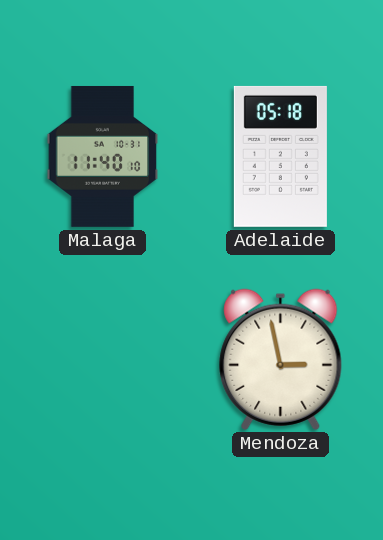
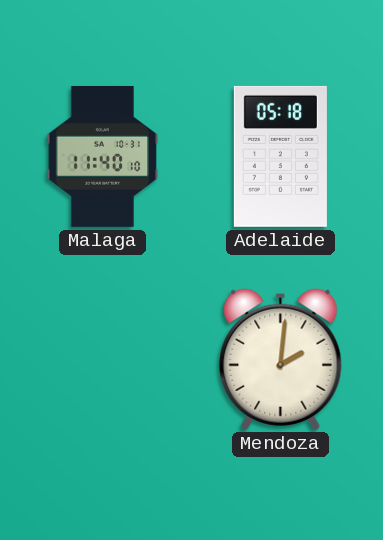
Mendoza: 2:58 -> 2:01
